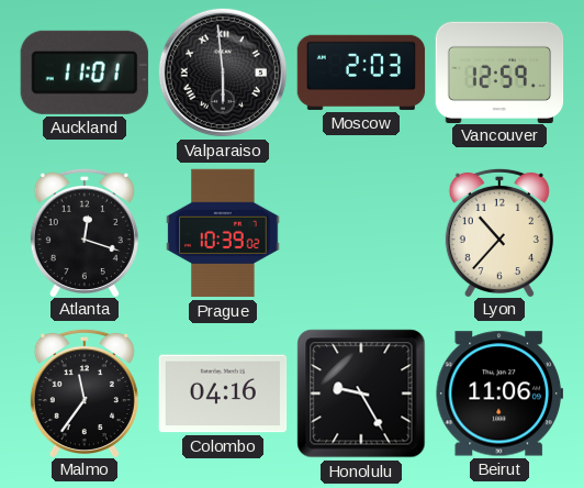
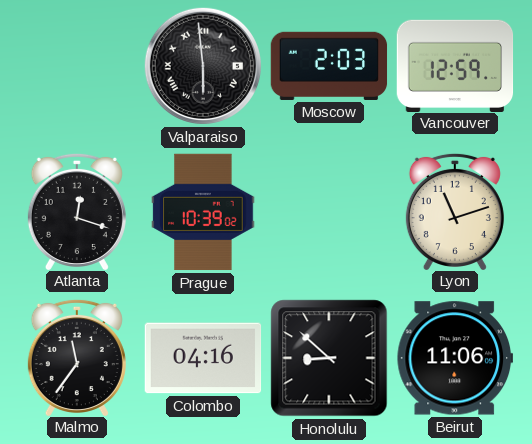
Auckland: 11:01 -> none
Lyon: 10:37 -> 11:12
Honolulu: 9:25 -> 8:52
